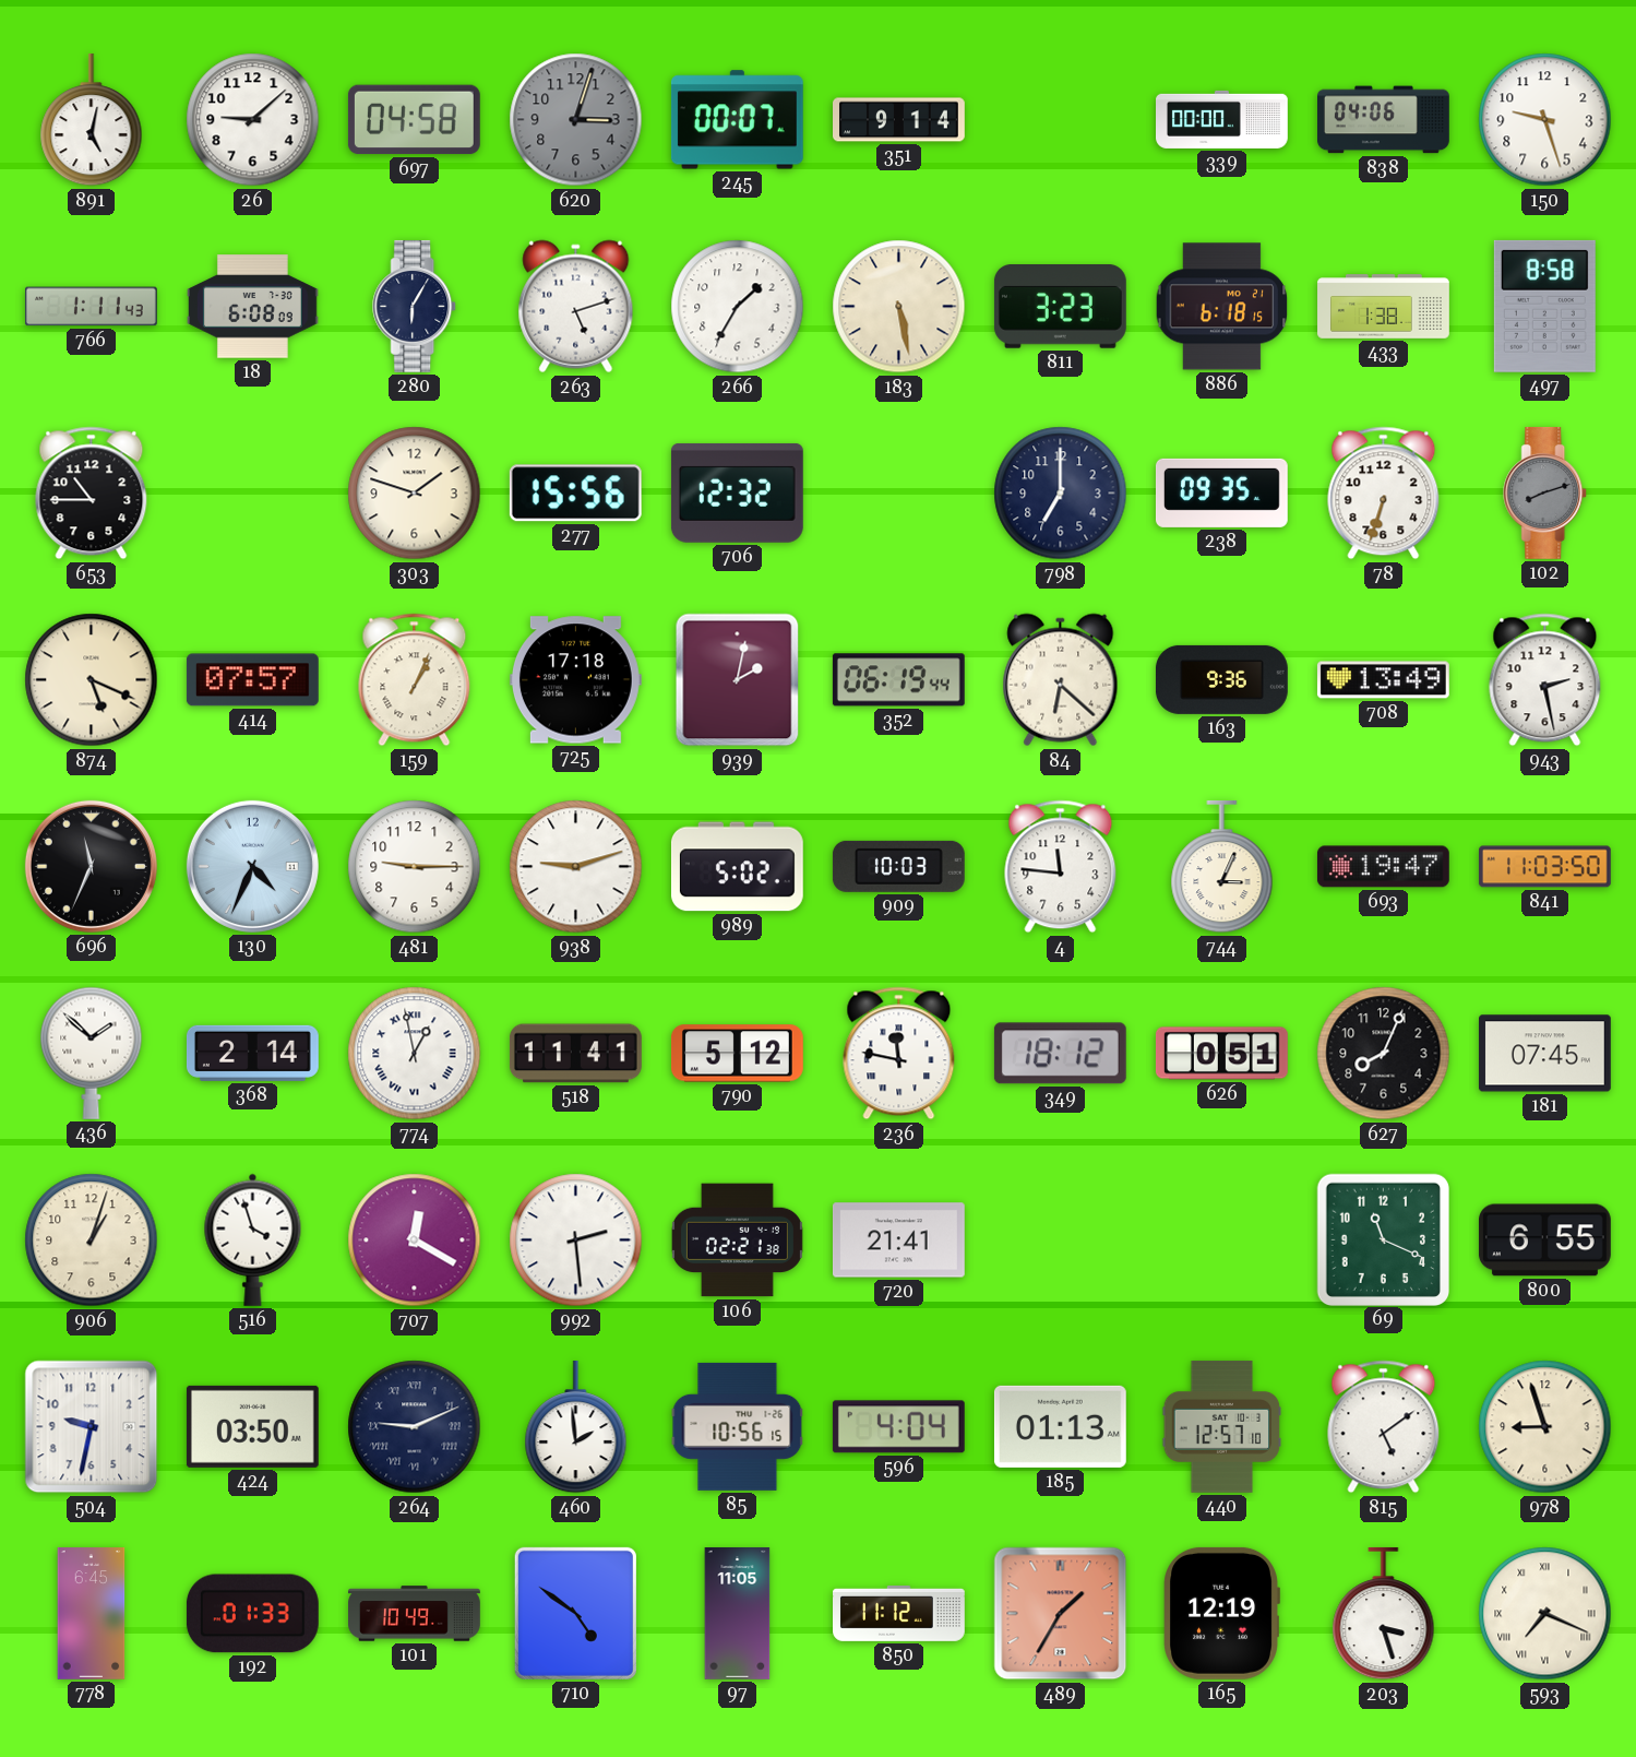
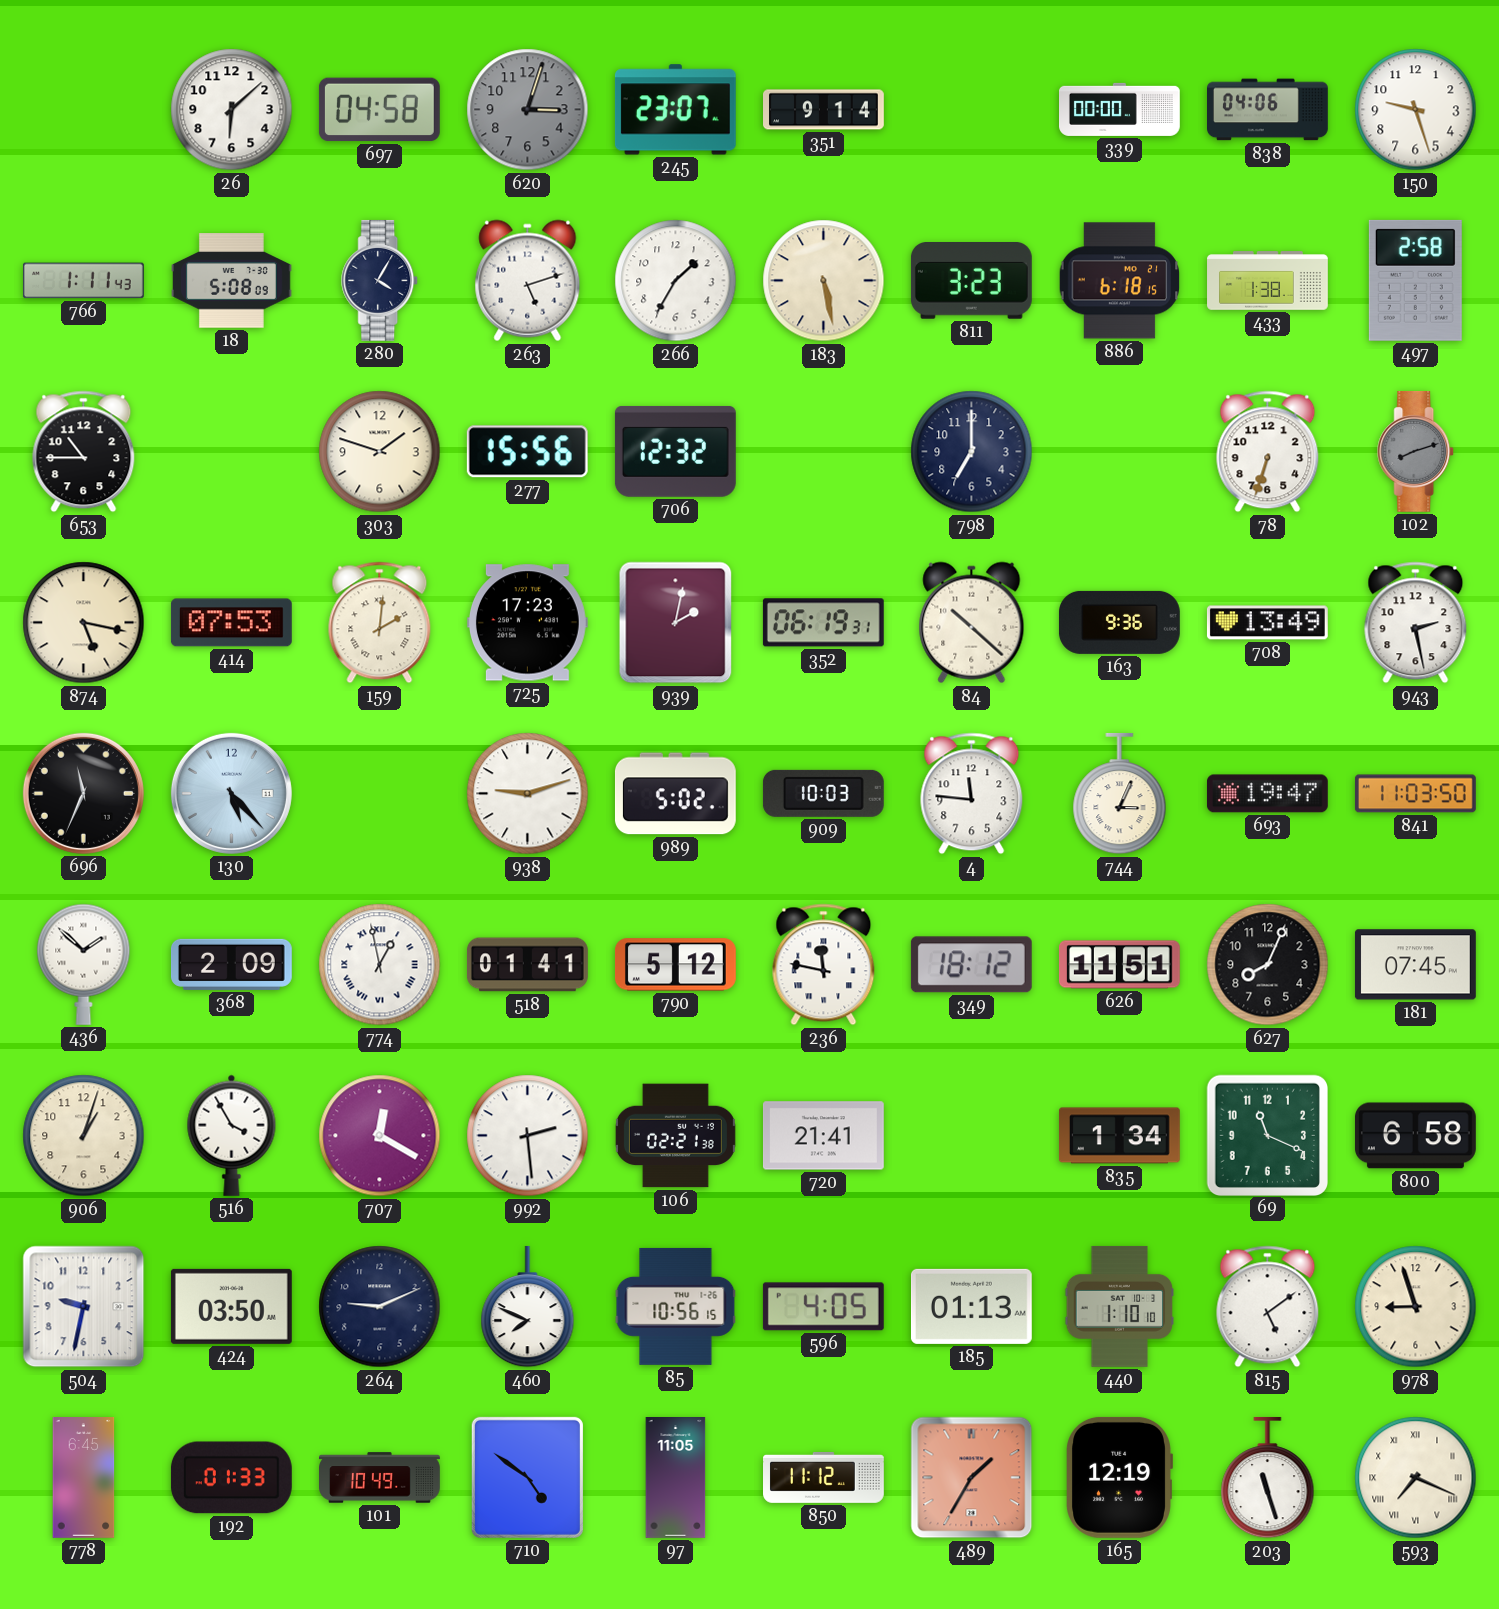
891: 5:02 -> none
26: 9:08 -> 6:08
245: 00:07 -> 23:07
18: 6:08 -> 5:08
280: 6:05 -> 4:05
497: 8:58 -> 2:58
238: 09:35 -> none
874: 5:19 -> 5:17
414: 07:57 -> 07:53
159: 1:04 -> 2:01
725: 17:18 -> 17:23
352: 06:19:44 -> 06:19:31
84: 6:22 -> 10:22
130: 4:34 -> 5:23
481: 9:15 -> none
368: 2:14 -> 2:09
518: 11:41 -> 01:41
626: 0:51 -> 11:51
516: 3:57 -> 3:55
835: none -> 1:34
800: 6:55 -> 6:58
264 numerals: Roman -> Arabic
460: 1:59 -> 7:49
596: 4:04 -> 4:05
440: 12:57 -> 1:10
203: 3:27 -> 11:27
